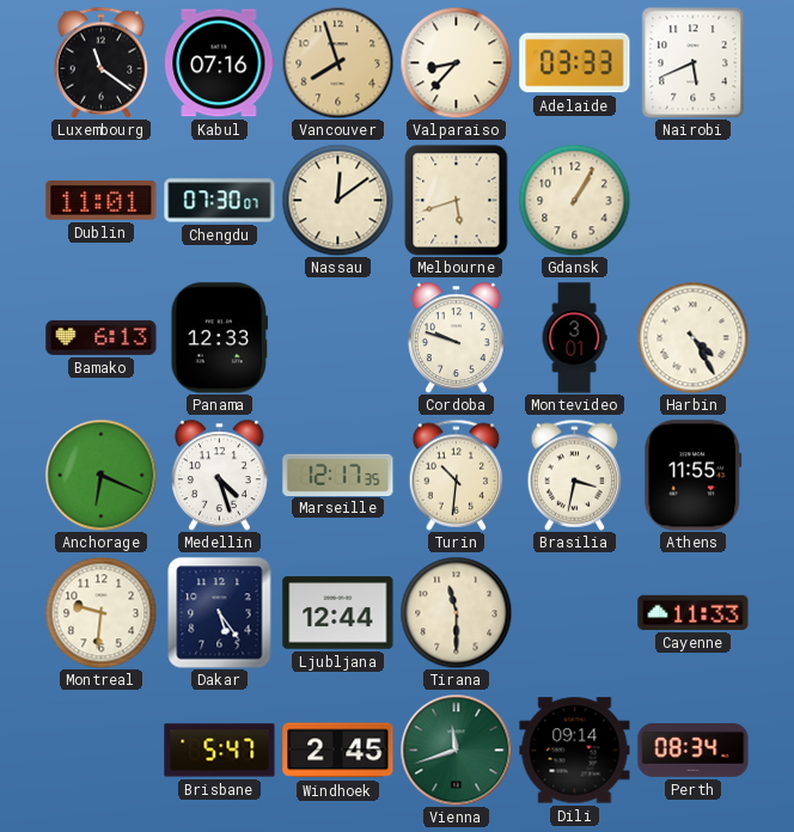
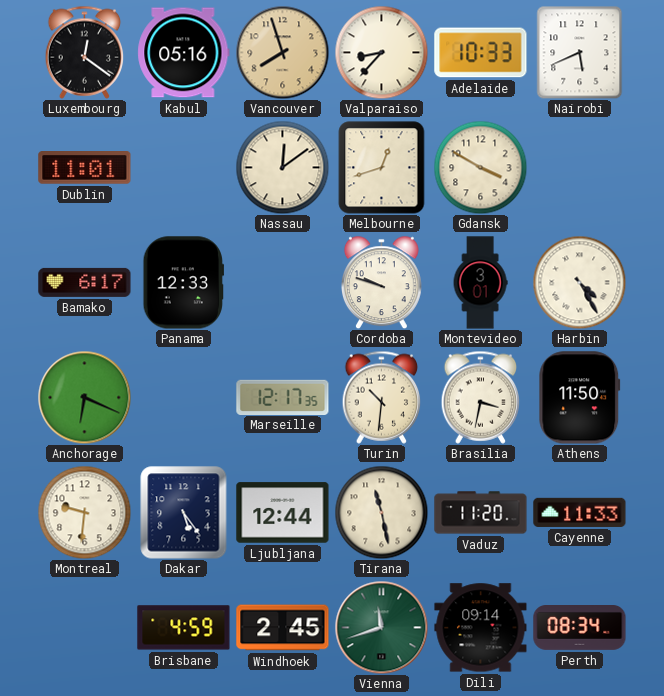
Luxembourg: 11:21 -> 12:21
Kabul: 07:16 -> 05:16
Adelaide: 03:33 -> 10:33
Chengdu: 07:30 -> none
Melbourne: 5:42 -> 12:42
Gdansk: 1:05 -> 3:50
Bamako: 6:13 -> 6:17
Medellin: 4:27 -> none
Athens: 11:55 -> 11:50
Tirana: 11:30 -> 11:28
Vaduz: none -> 11:20
Brisbane: 5:47 -> 4:59
